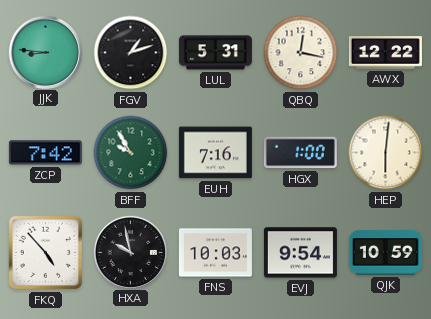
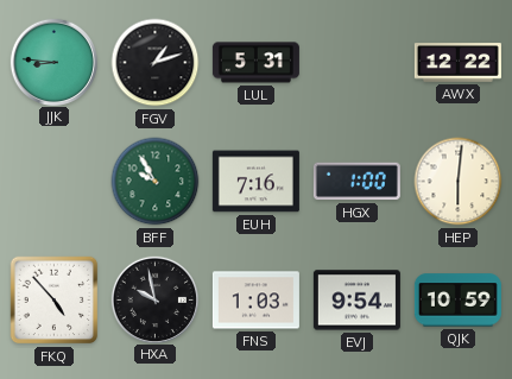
QBQ: 12:17 -> none
ZCP: 7:42 -> none
FNS: 10:03 -> 1:03
